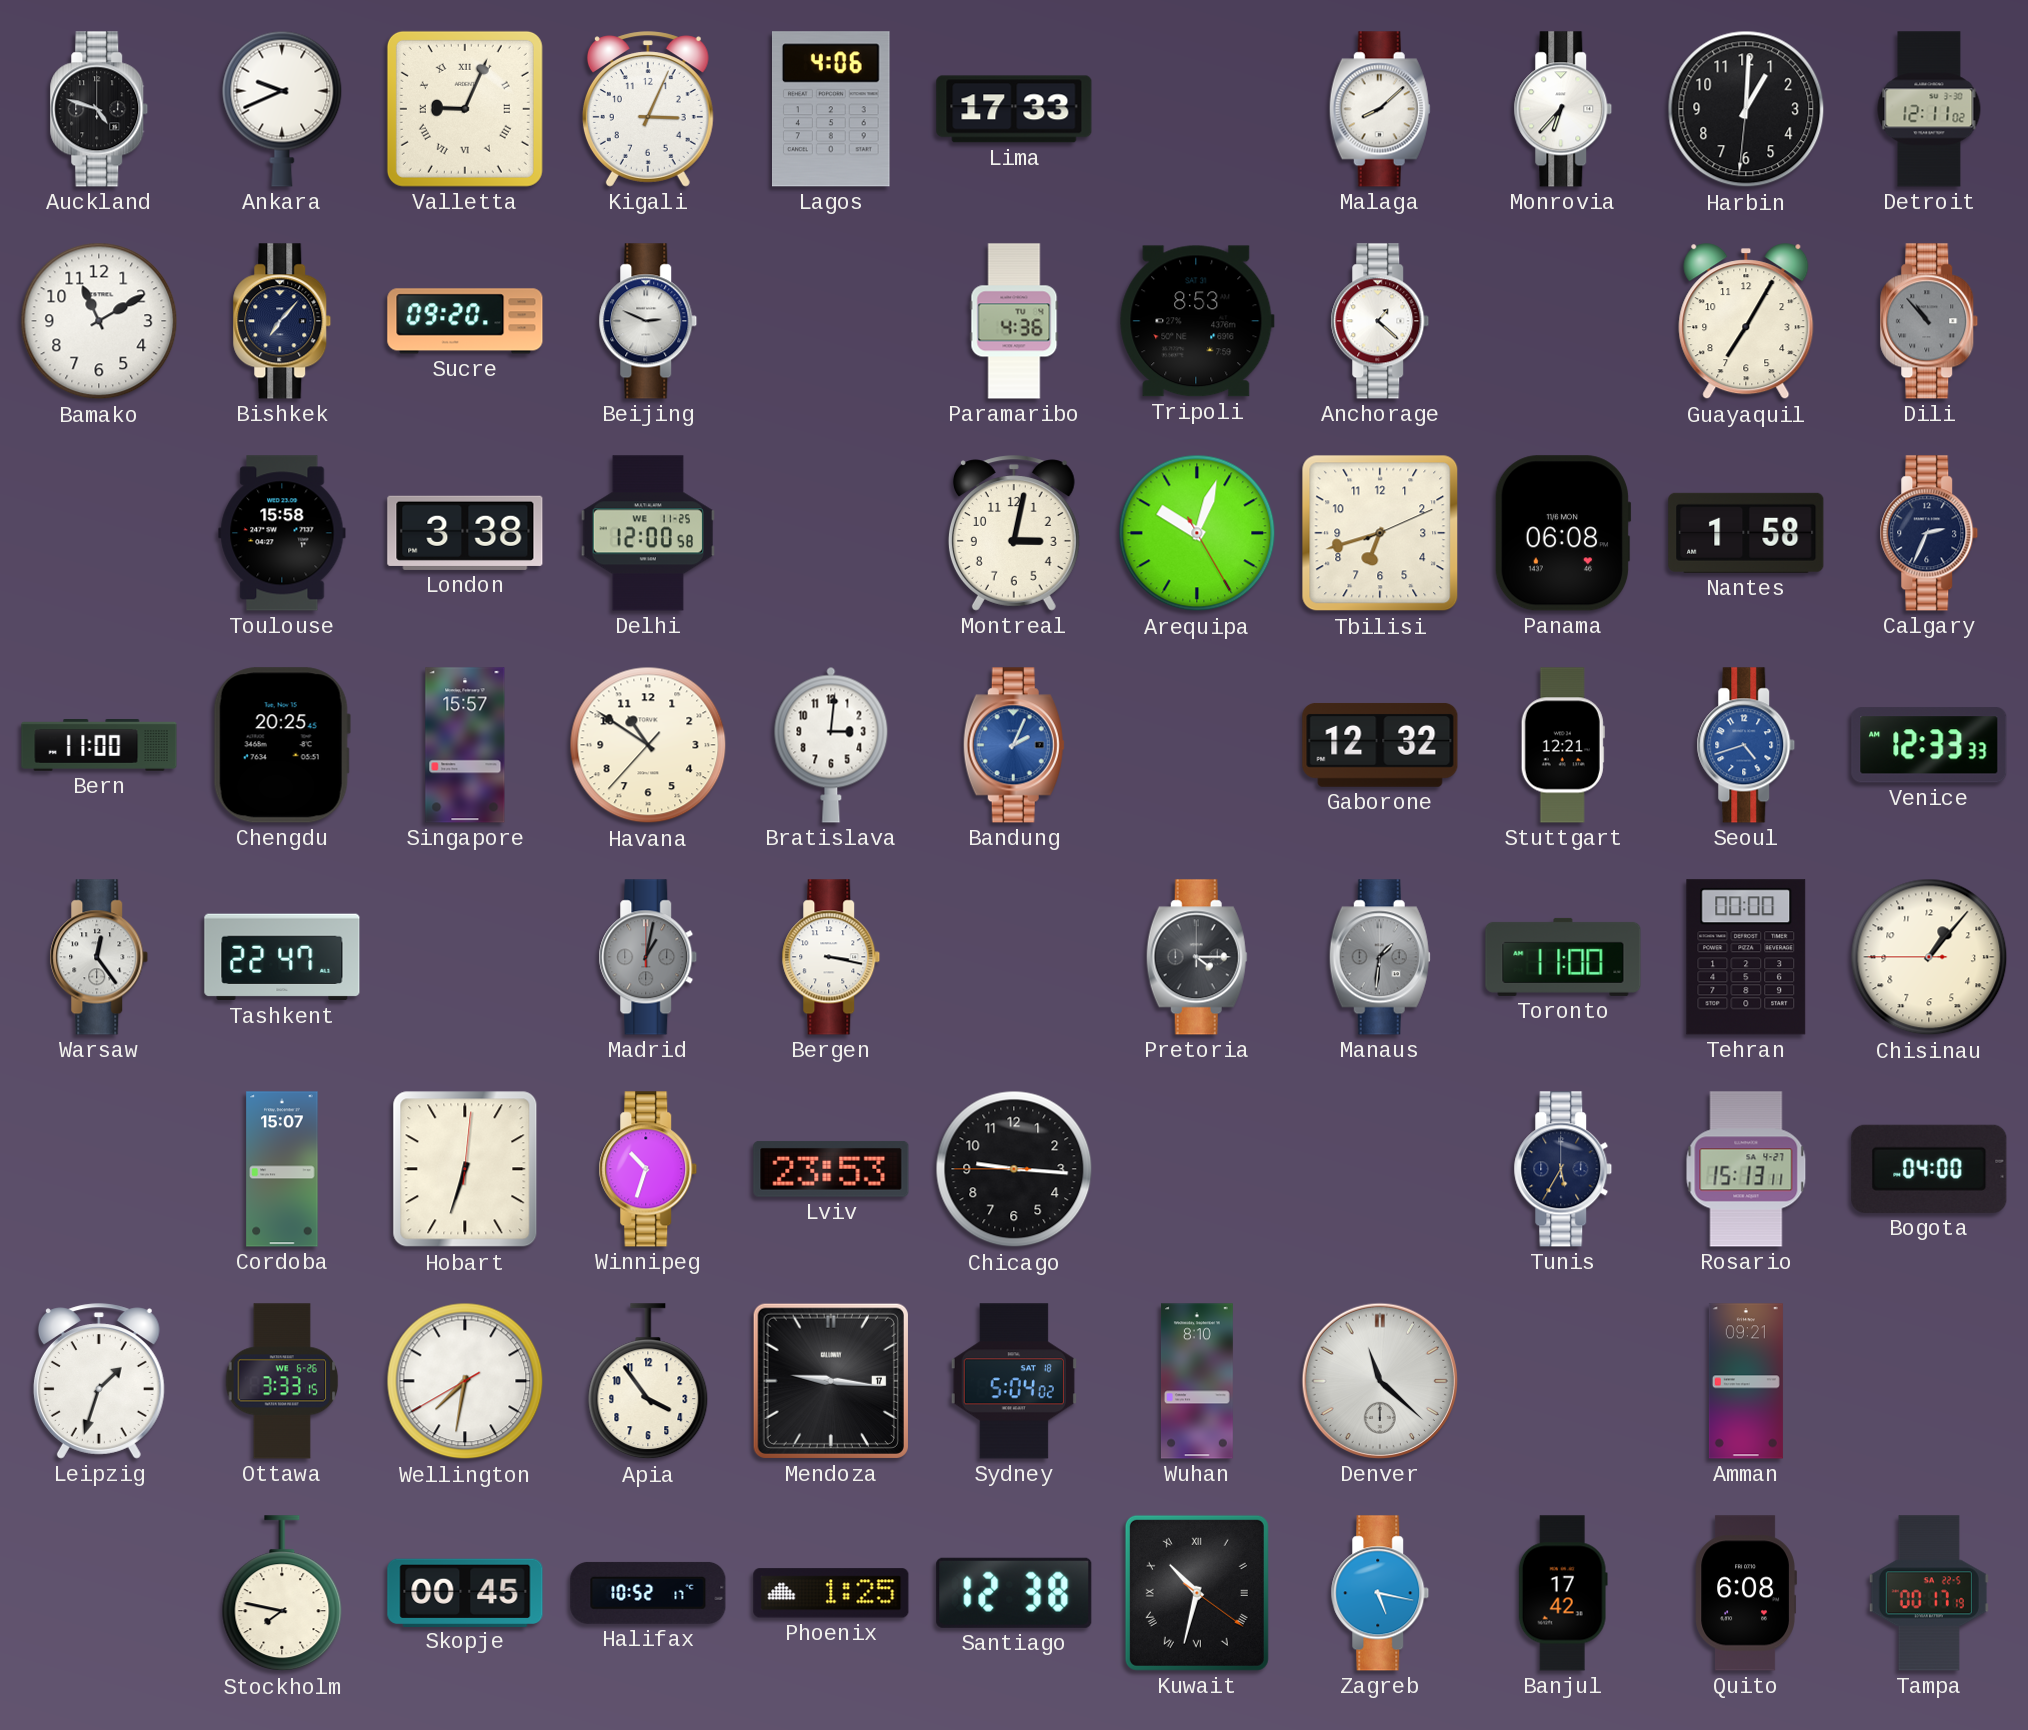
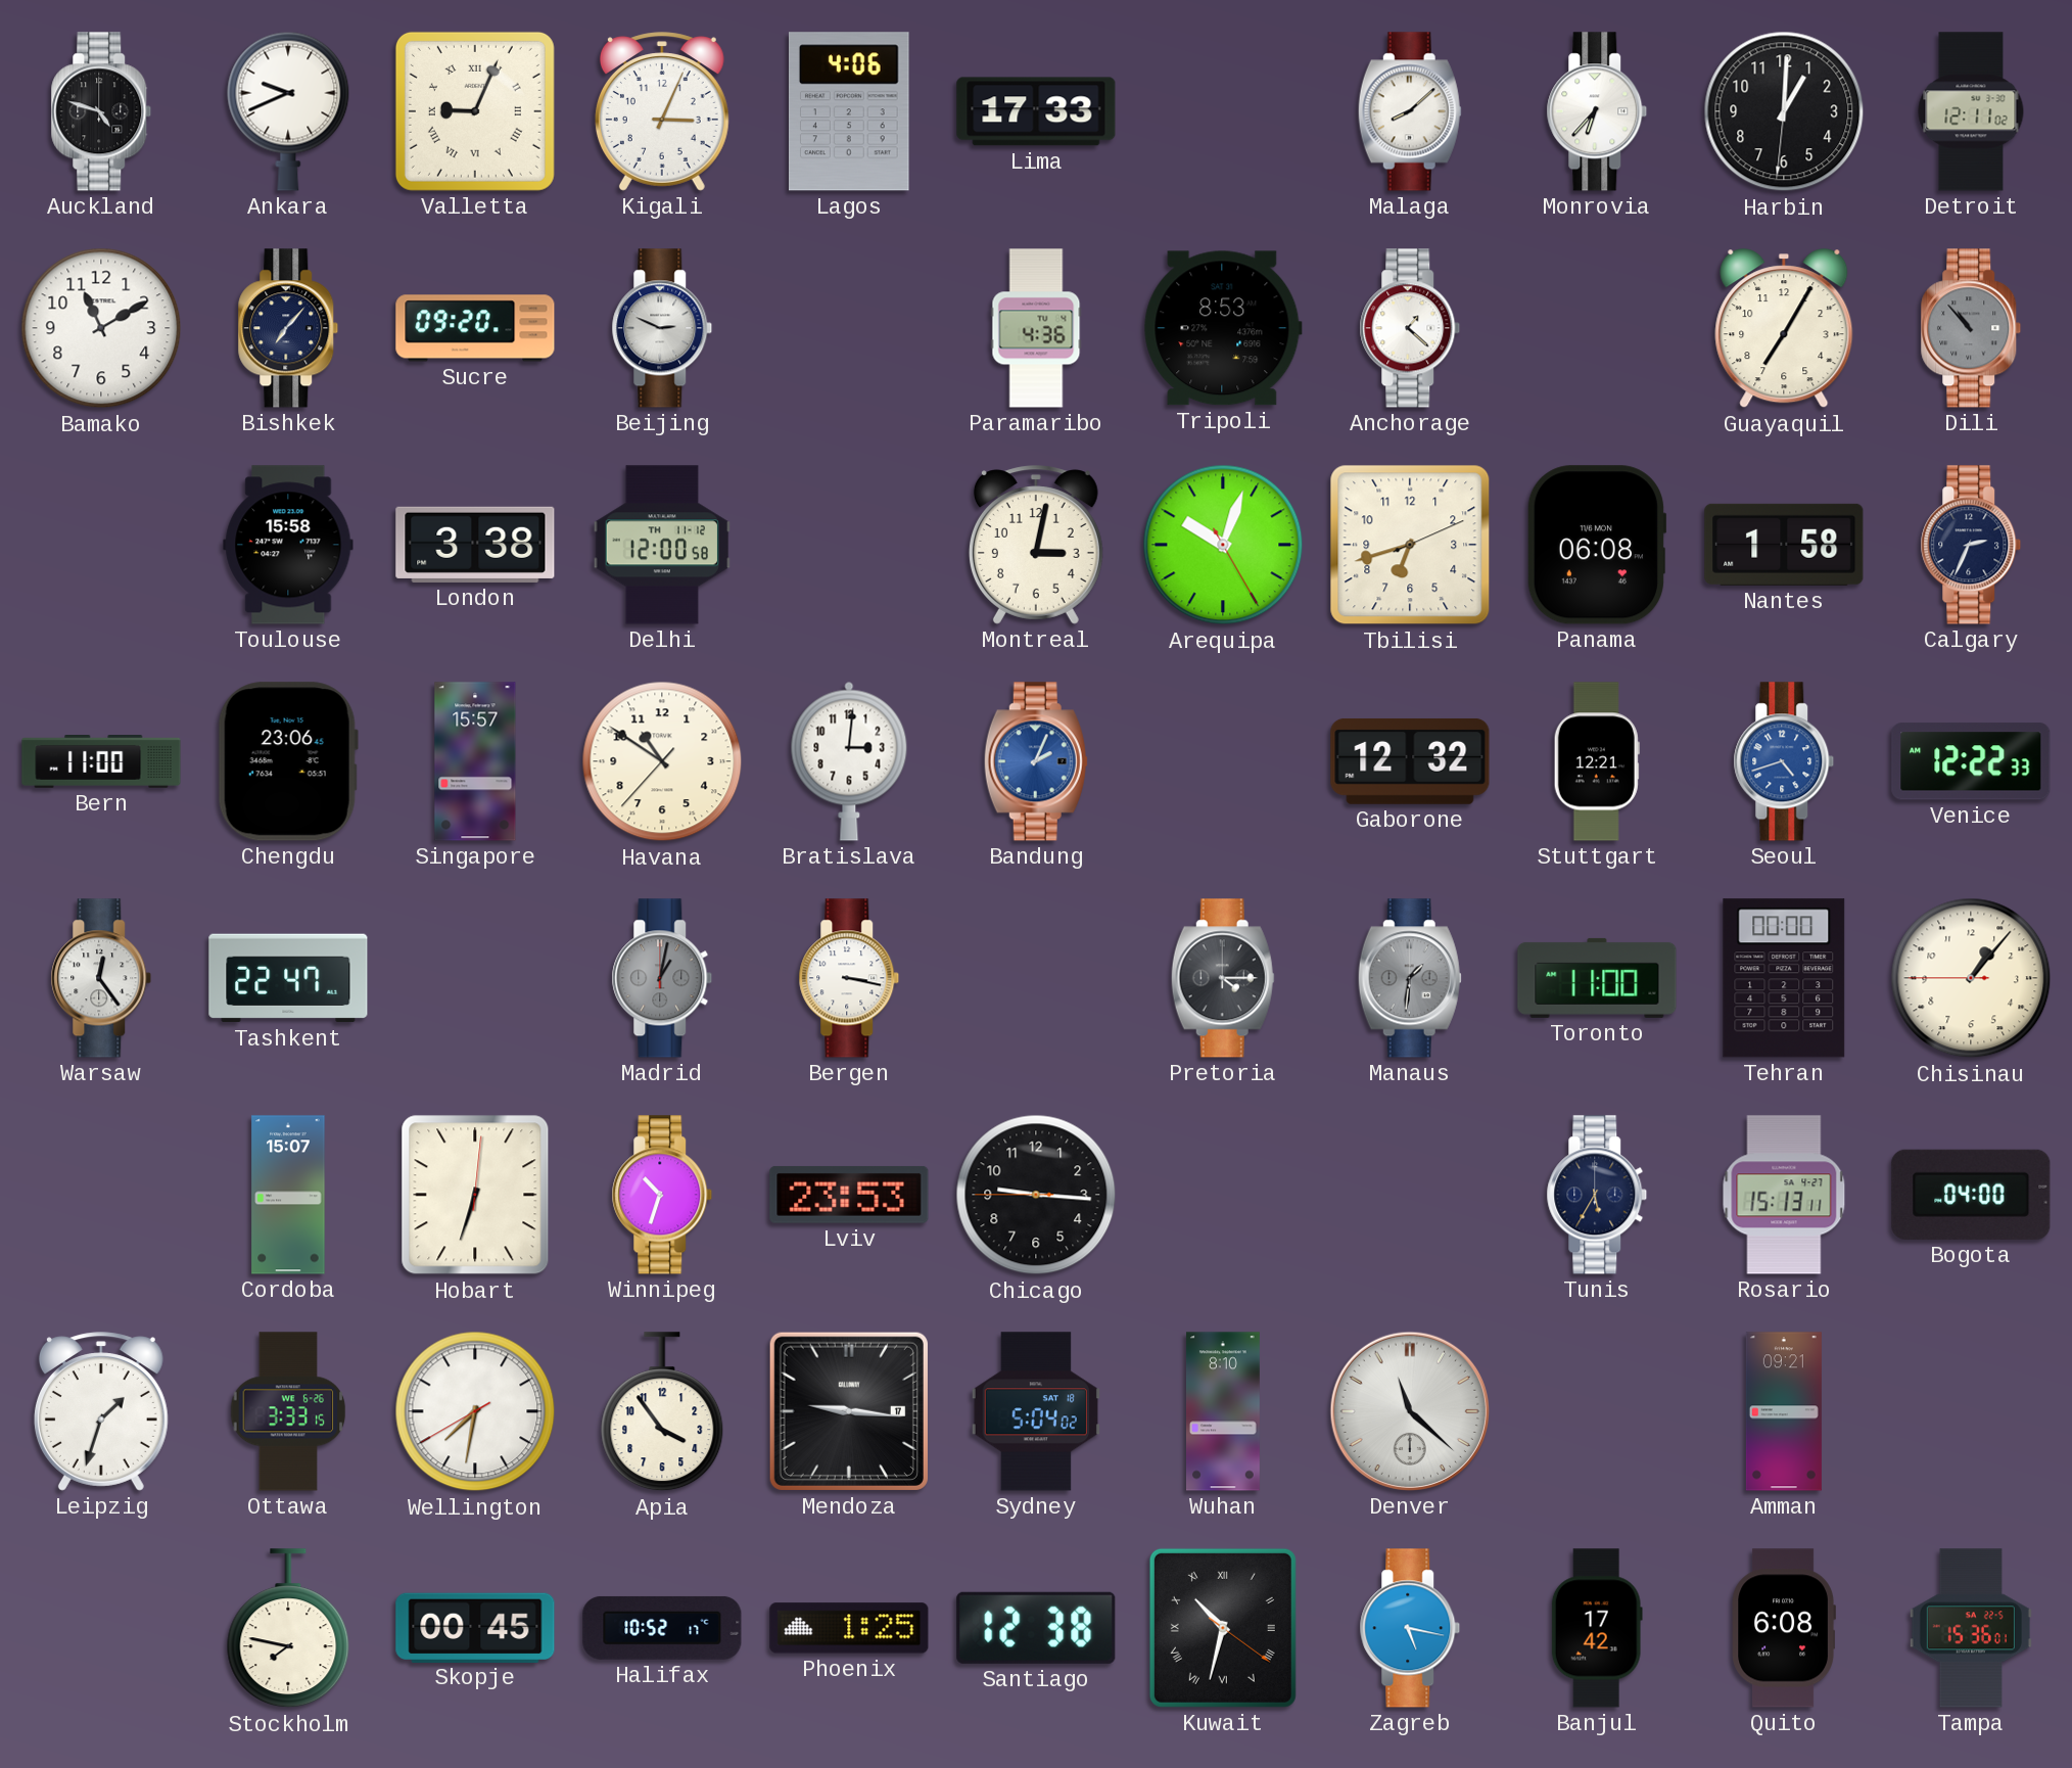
Delhi date: WE 11-25 -> TH 11-12
Chengdu: 20:25 -> 23:06
Venice: 12:33 -> 12:22
Tampa: 00:17 -> 15:36
